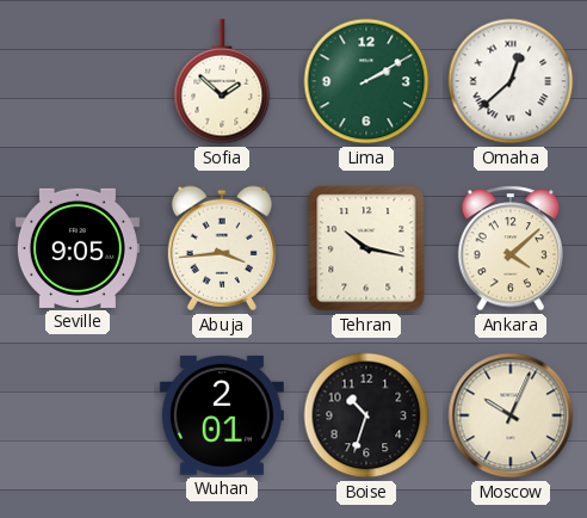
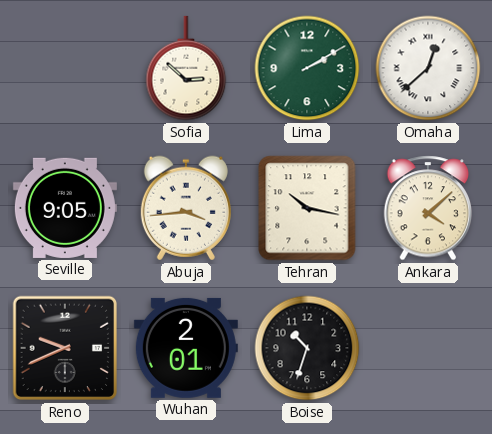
Sofia: 1:52 -> 2:52
Reno: none -> 9:41
Moscow: 10:04 -> none
